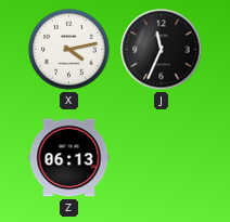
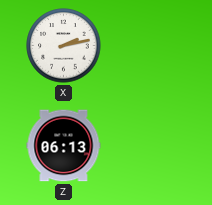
X: 4:13 -> 2:13
J: 11:34 -> none
